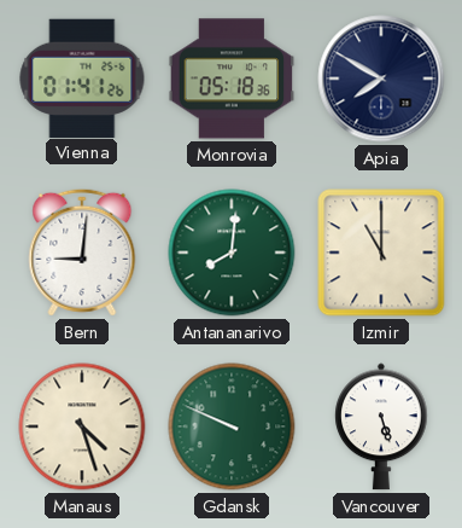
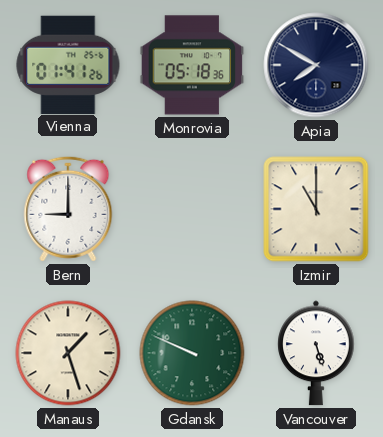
Bern: 9:01 -> 9:00
Antananarivo: 8:01 -> none
Manaus: 4:27 -> 1:27
